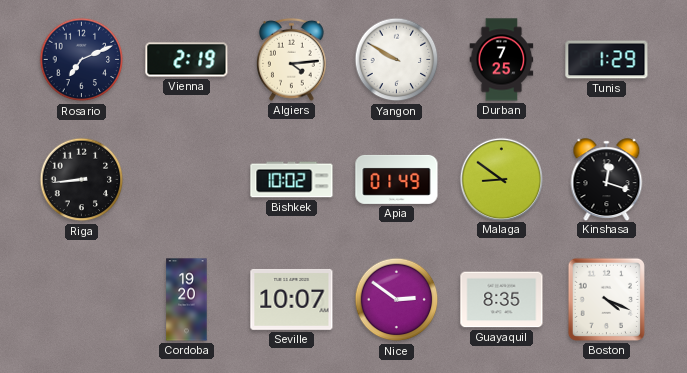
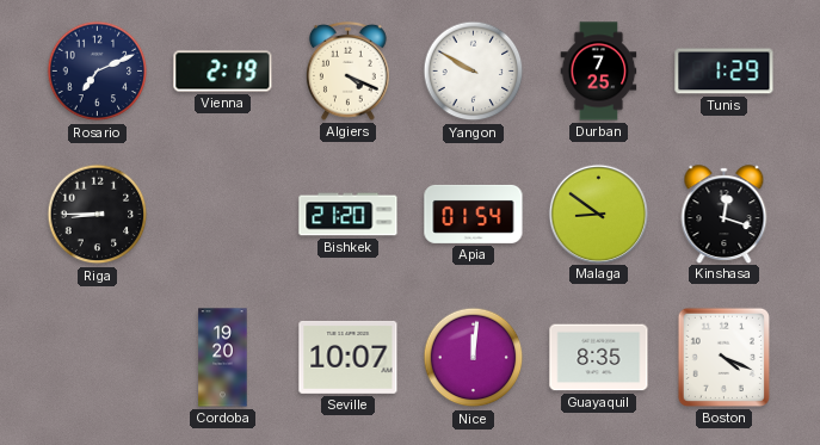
Algiers: 4:14 -> 4:19
Riga: 8:44 -> 8:45
Bishkek: 10:02 -> 21:20
Apia: 01:49 -> 01:54
Nice: 2:51 -> 12:01
